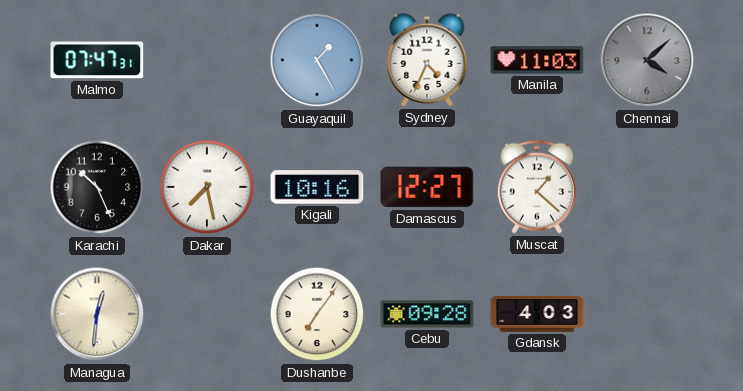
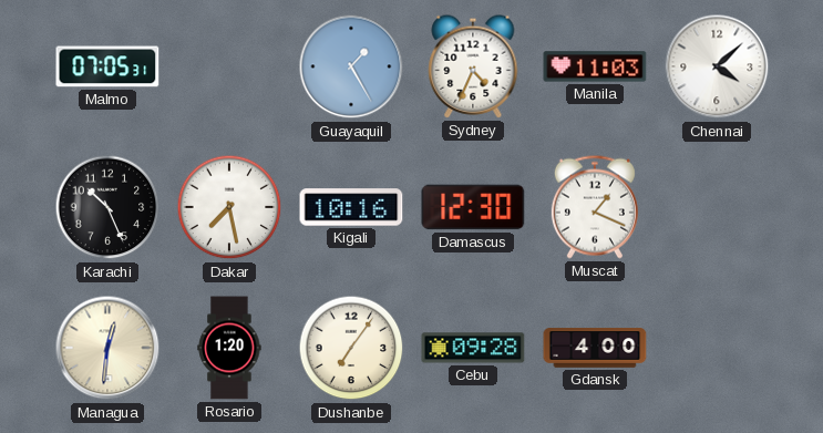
Malmo: 07:47 -> 07:05
Chennai dial: grey -> white
Damascus: 12:27 -> 12:30
Muscat: 1:22 -> 1:19
Rosario: none -> 1:20
Gdansk: 4:03 -> 4:00
